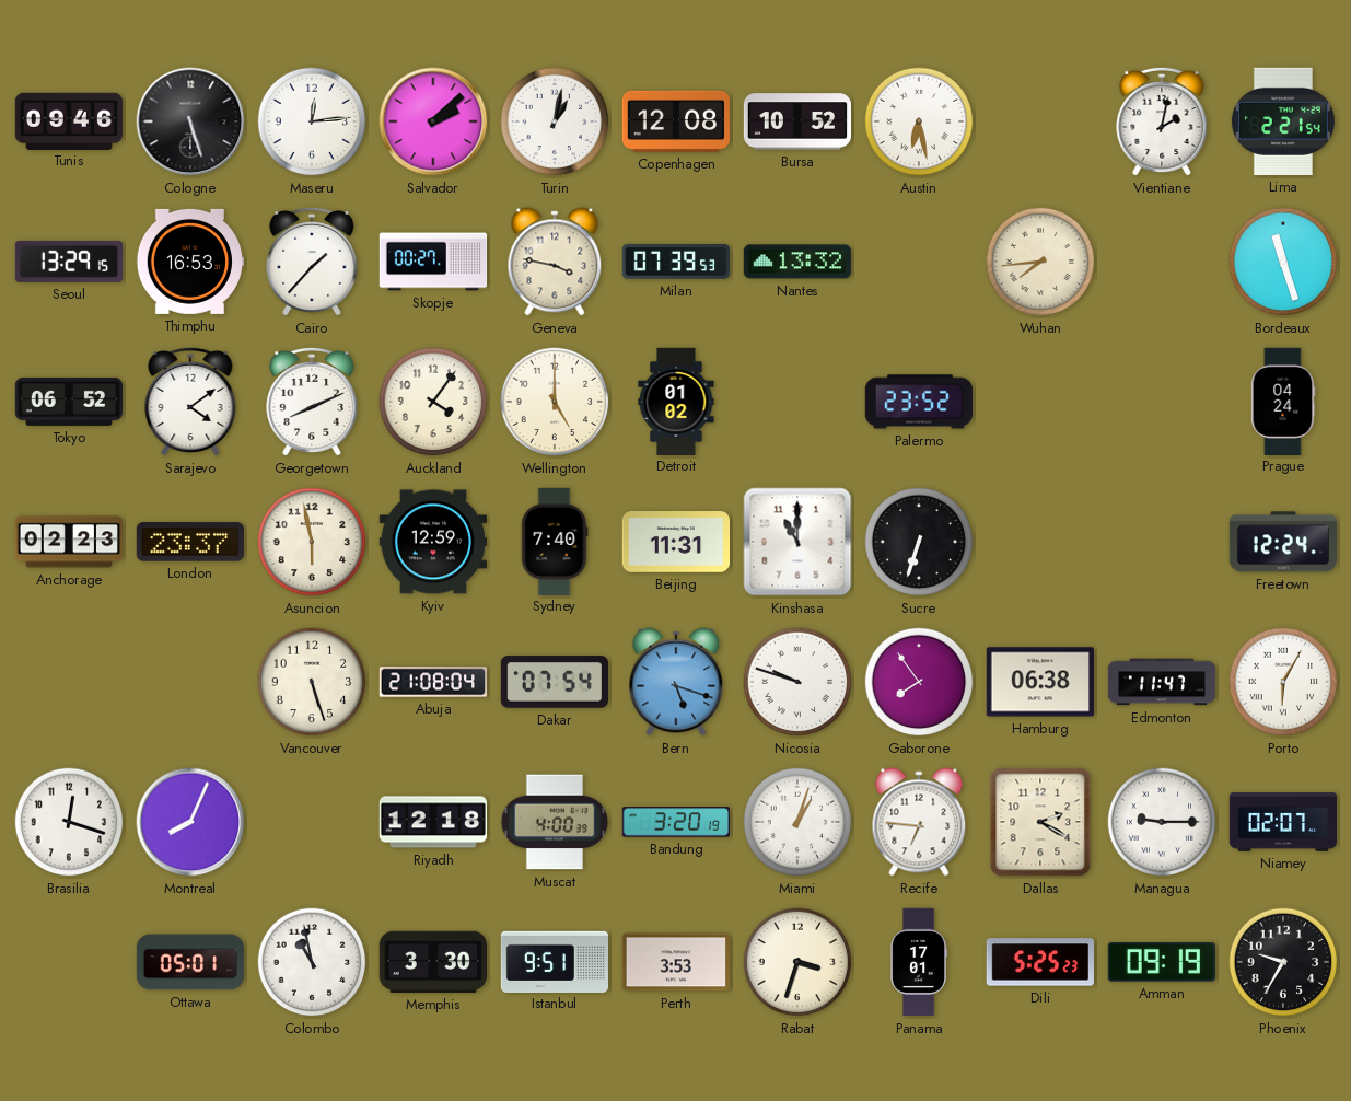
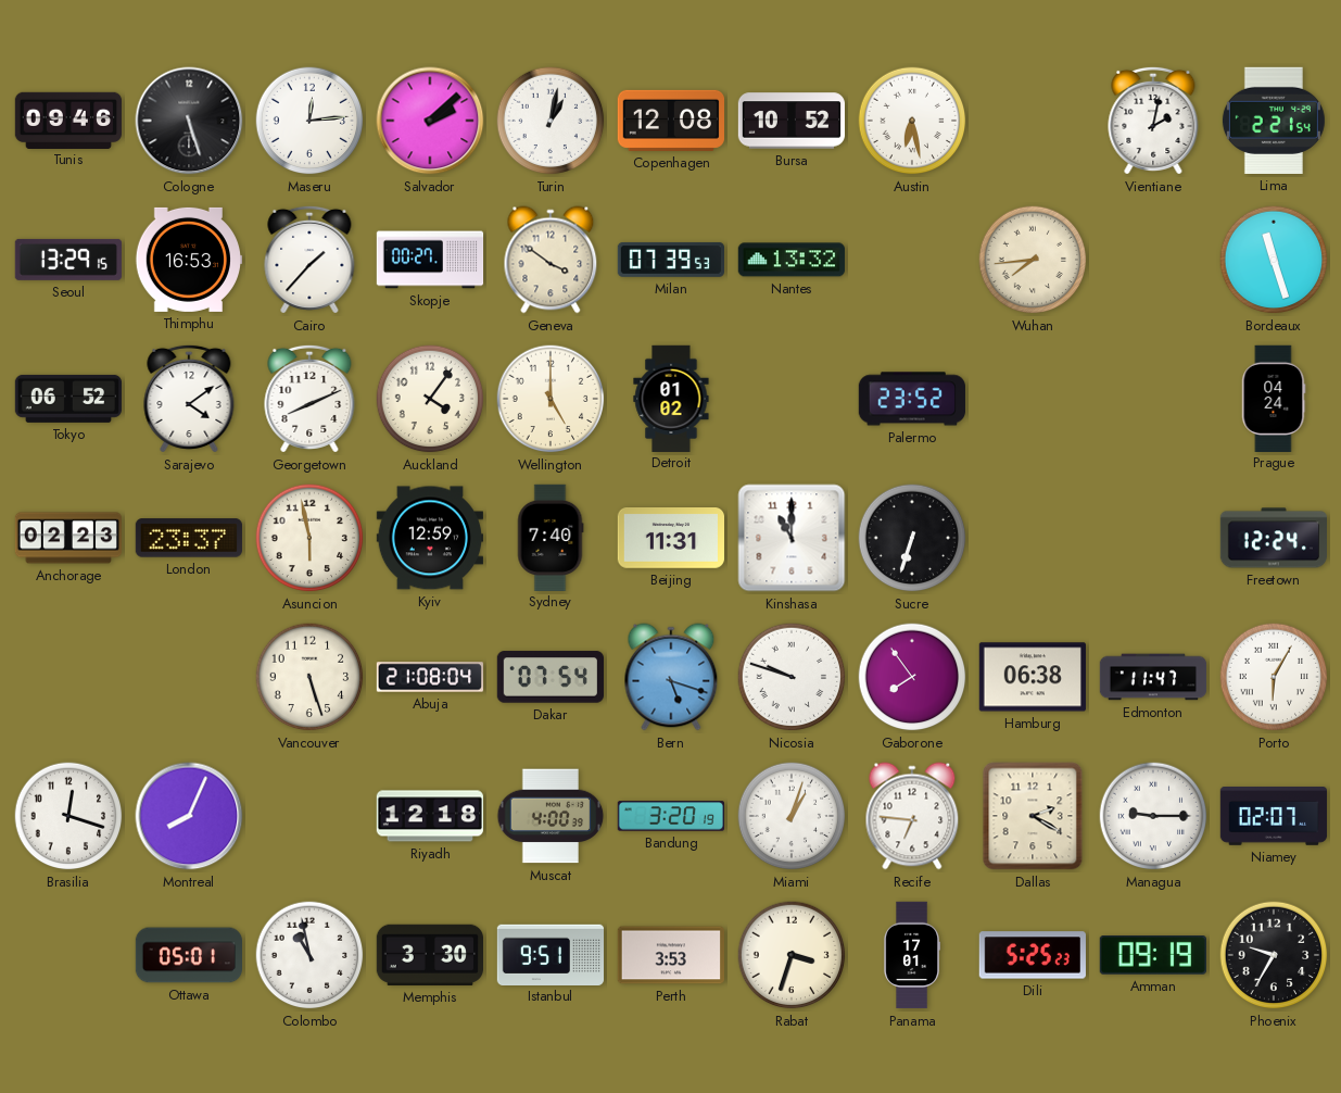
Geneva: 3:47 -> 3:51
